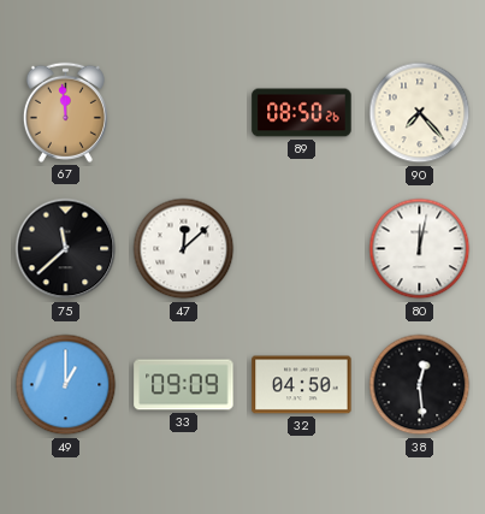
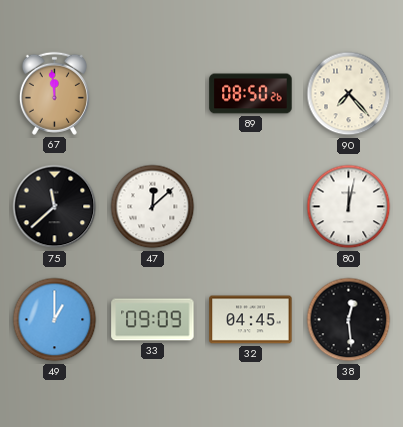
32: 04:50 -> 04:45
